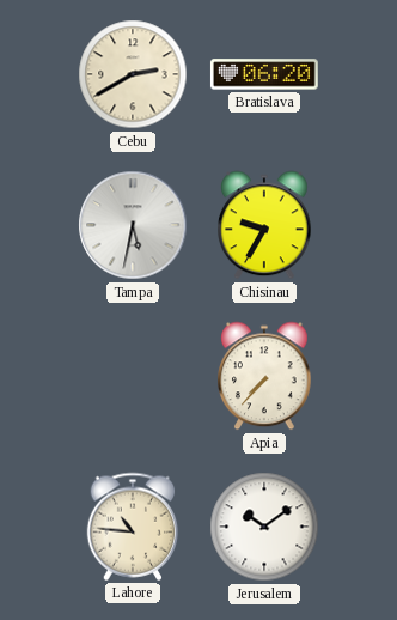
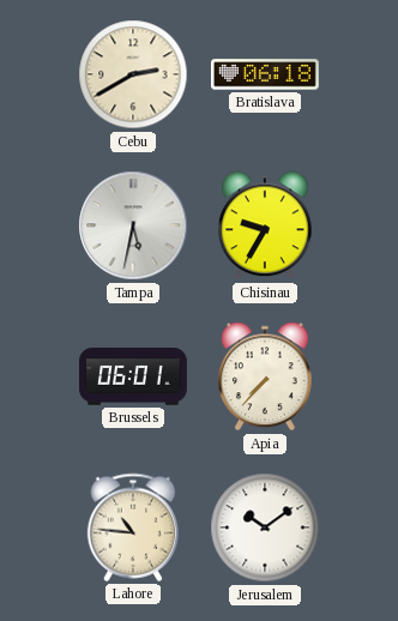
Bratislava: 06:20 -> 06:18
Brussels: none -> 06:01
